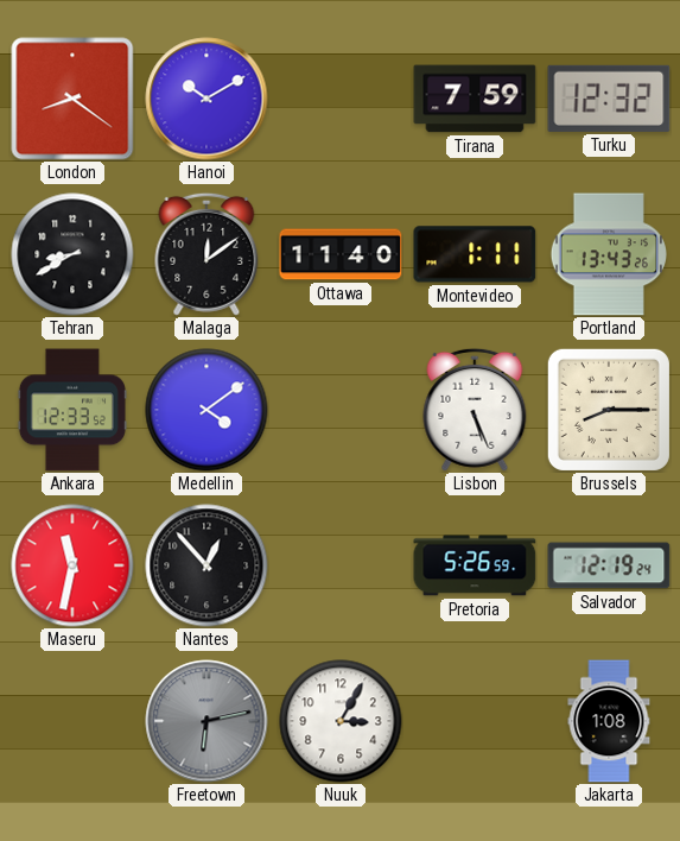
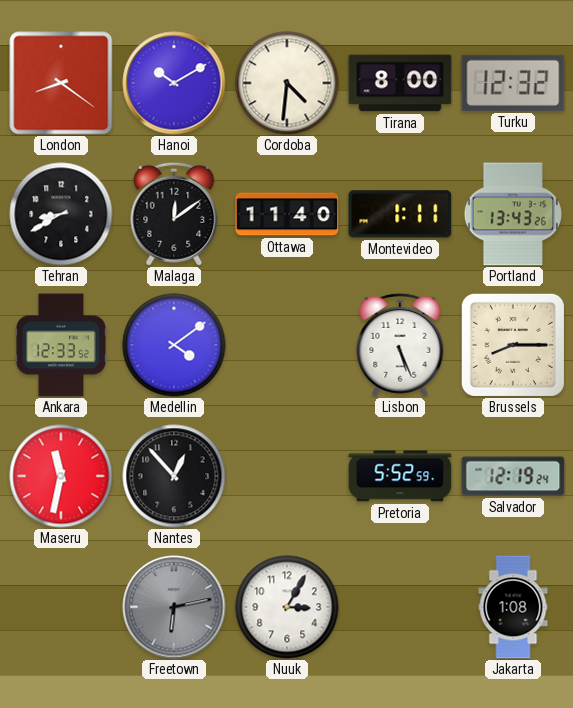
Cordoba: none -> 4:31
Tirana: 7:59 -> 8:00
Pretoria: 5:26 -> 5:52
